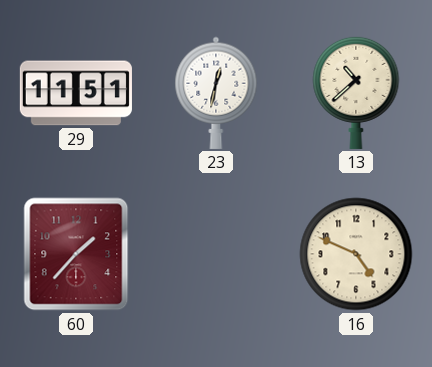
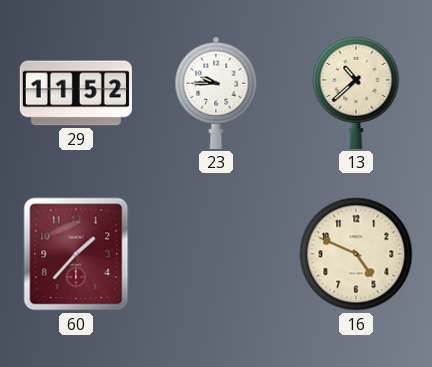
29: 11:51 -> 11:52
23: 12:32 -> 9:45
